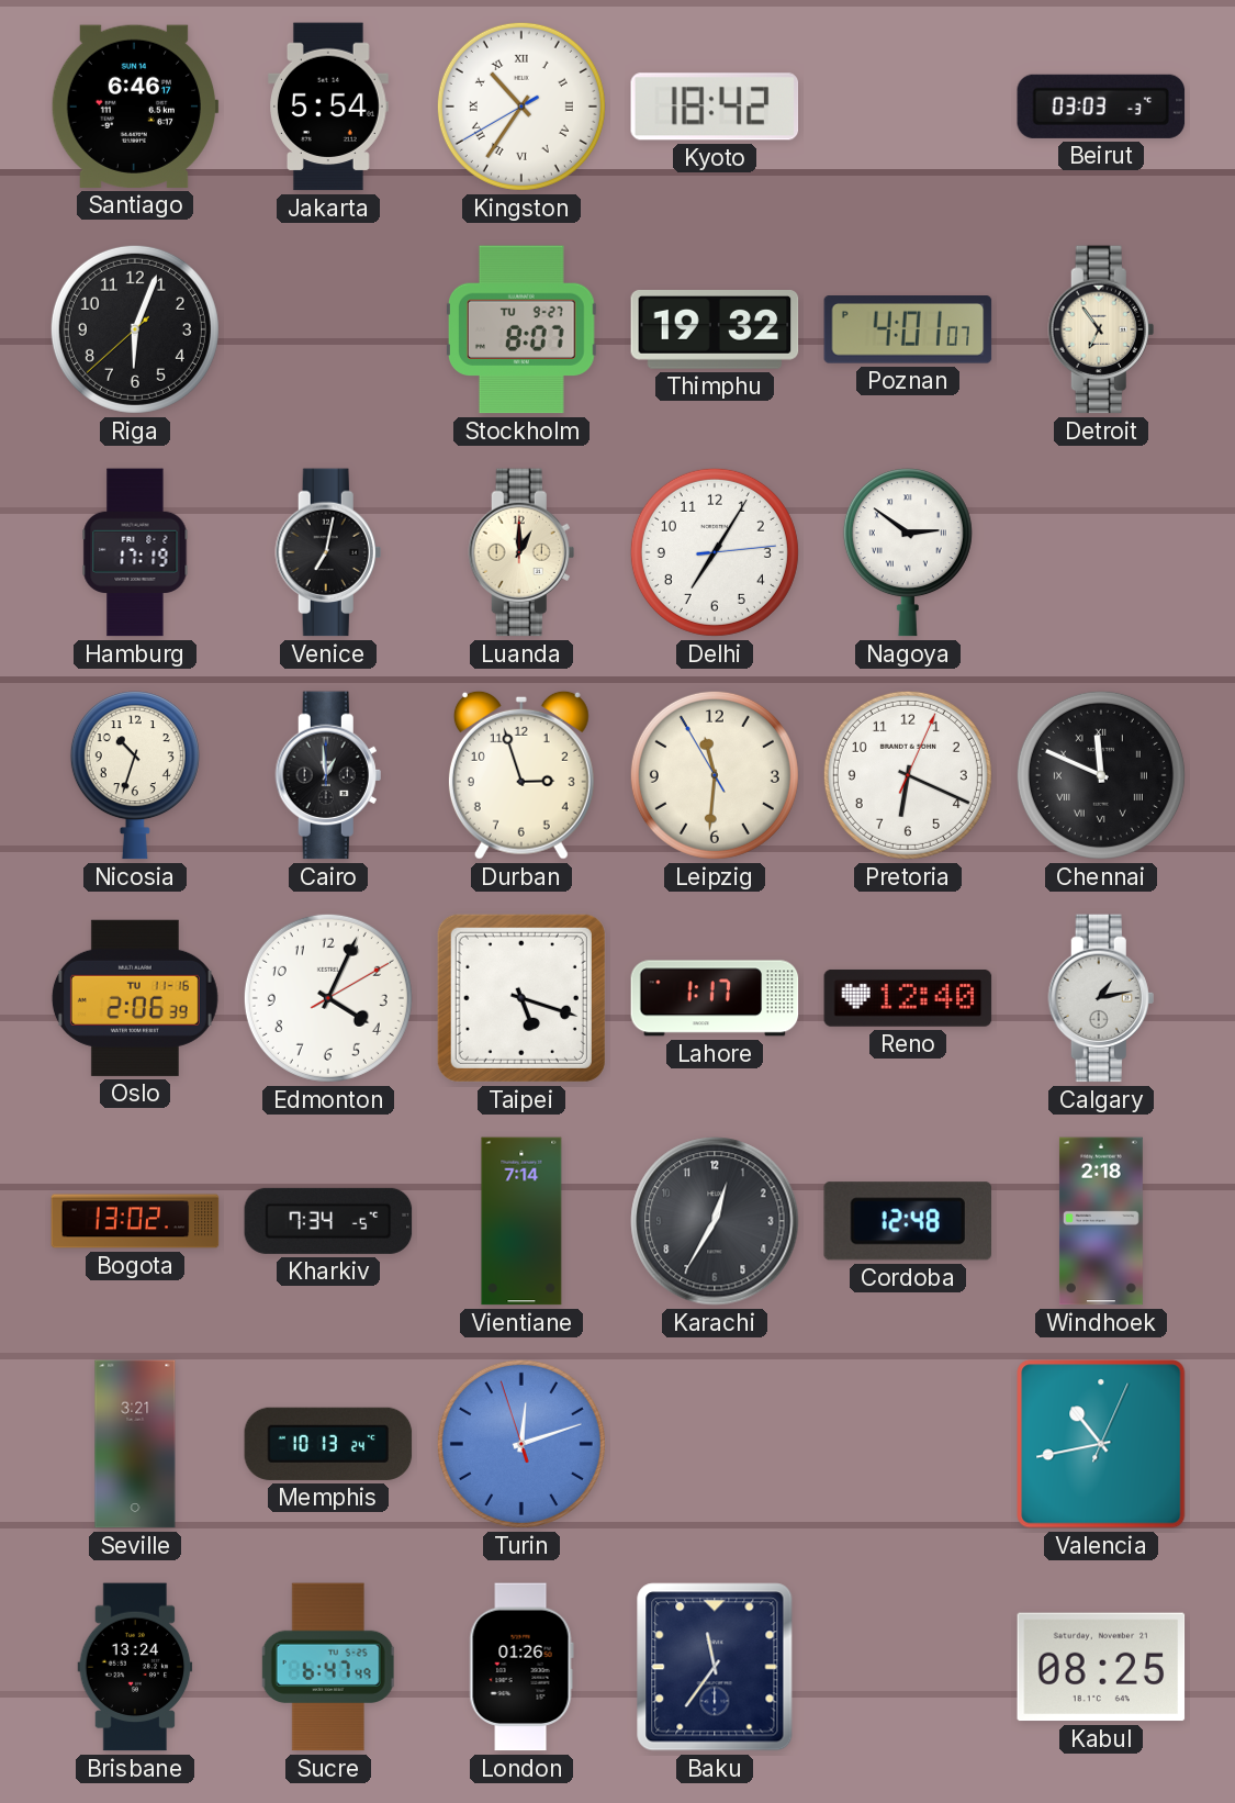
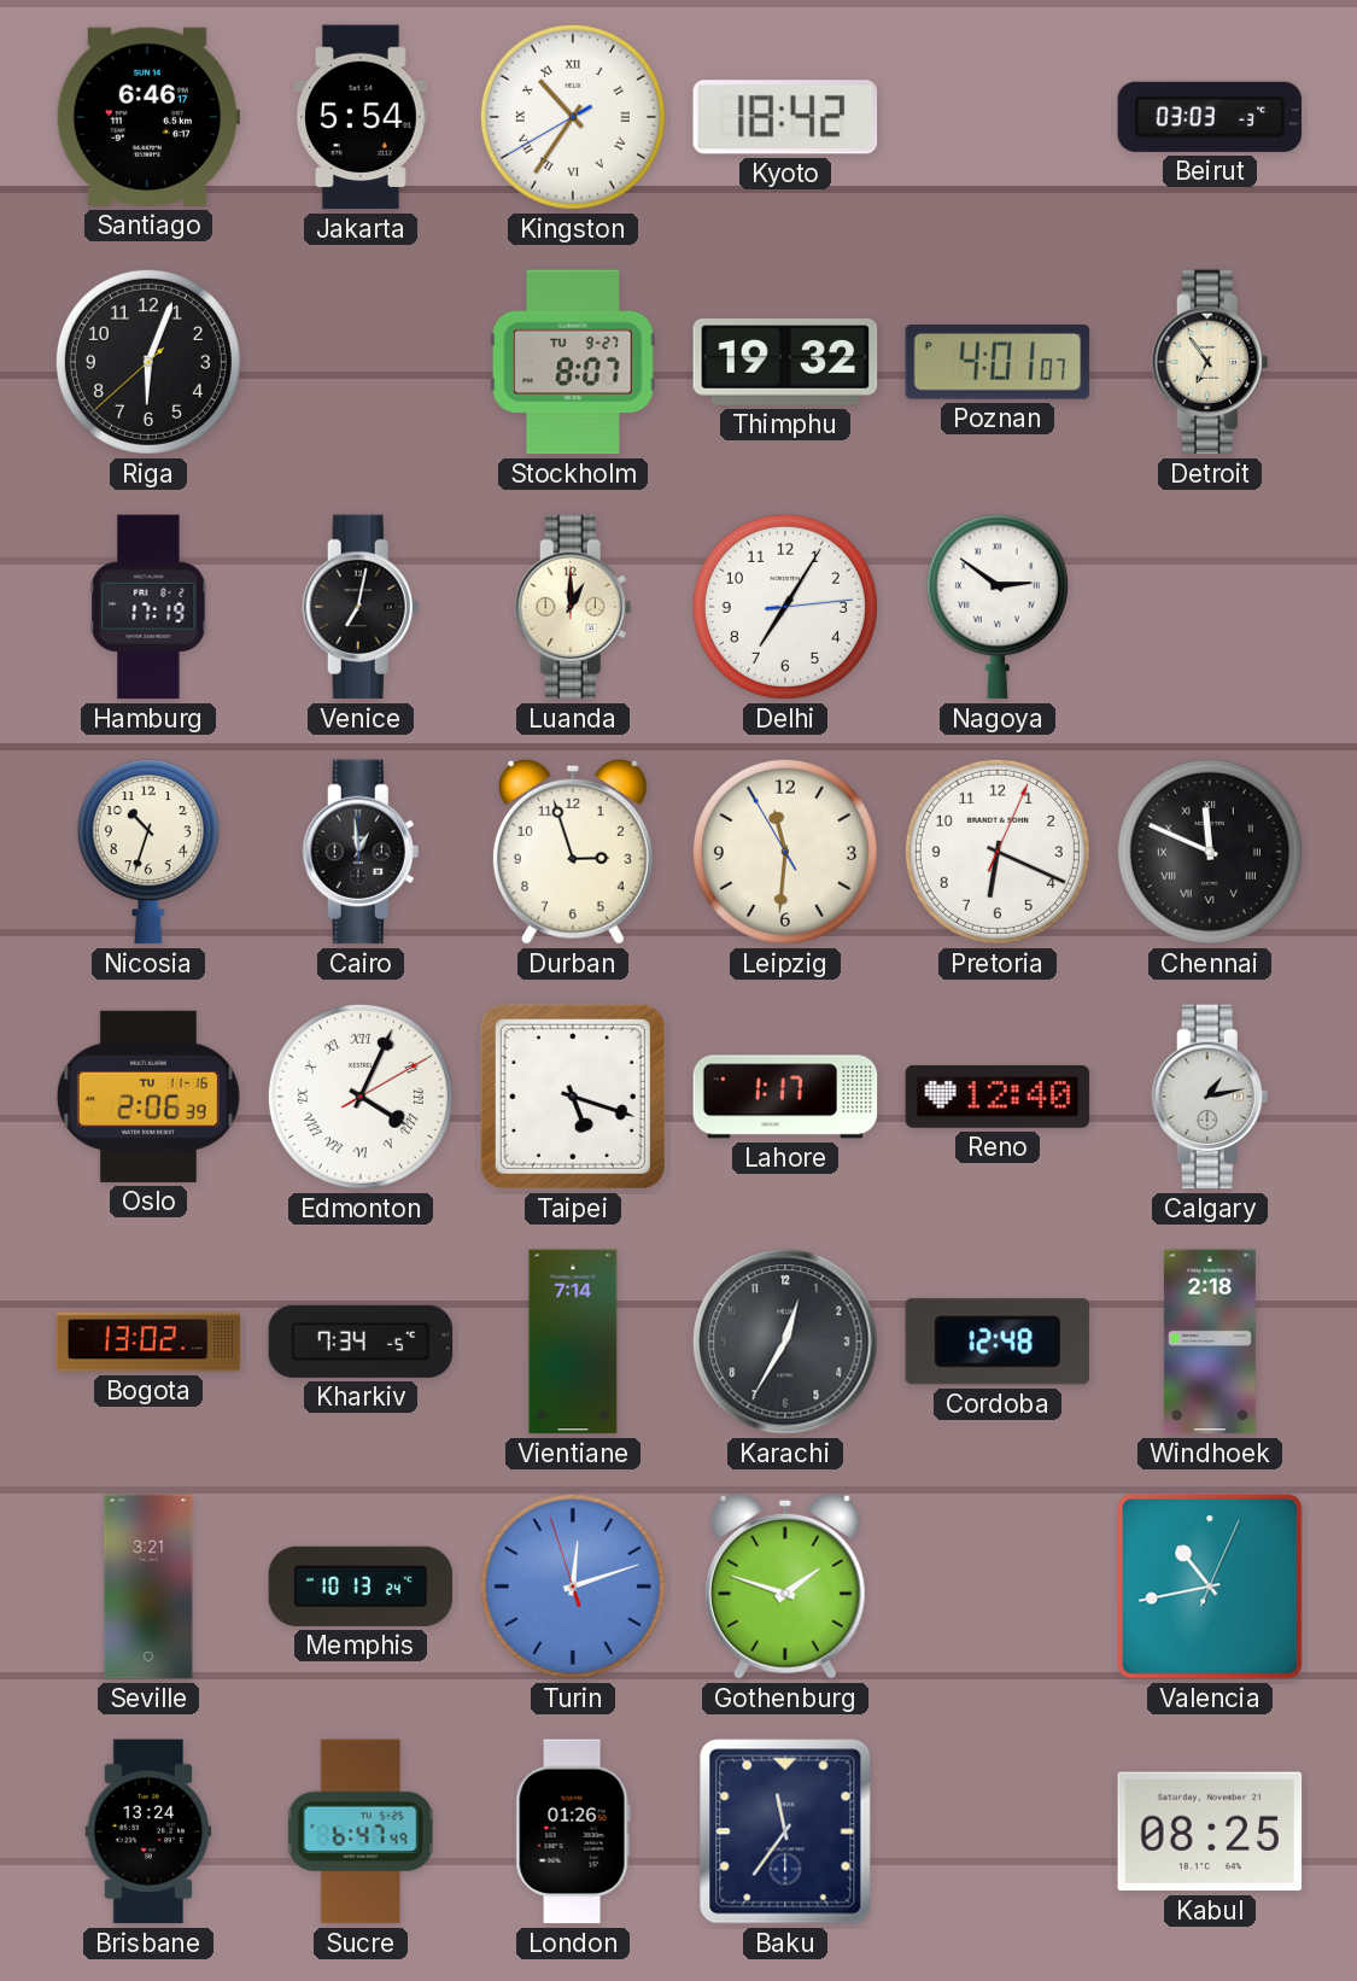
Edmonton numerals: Arabic -> Roman
Gothenburg: none -> 1:48
